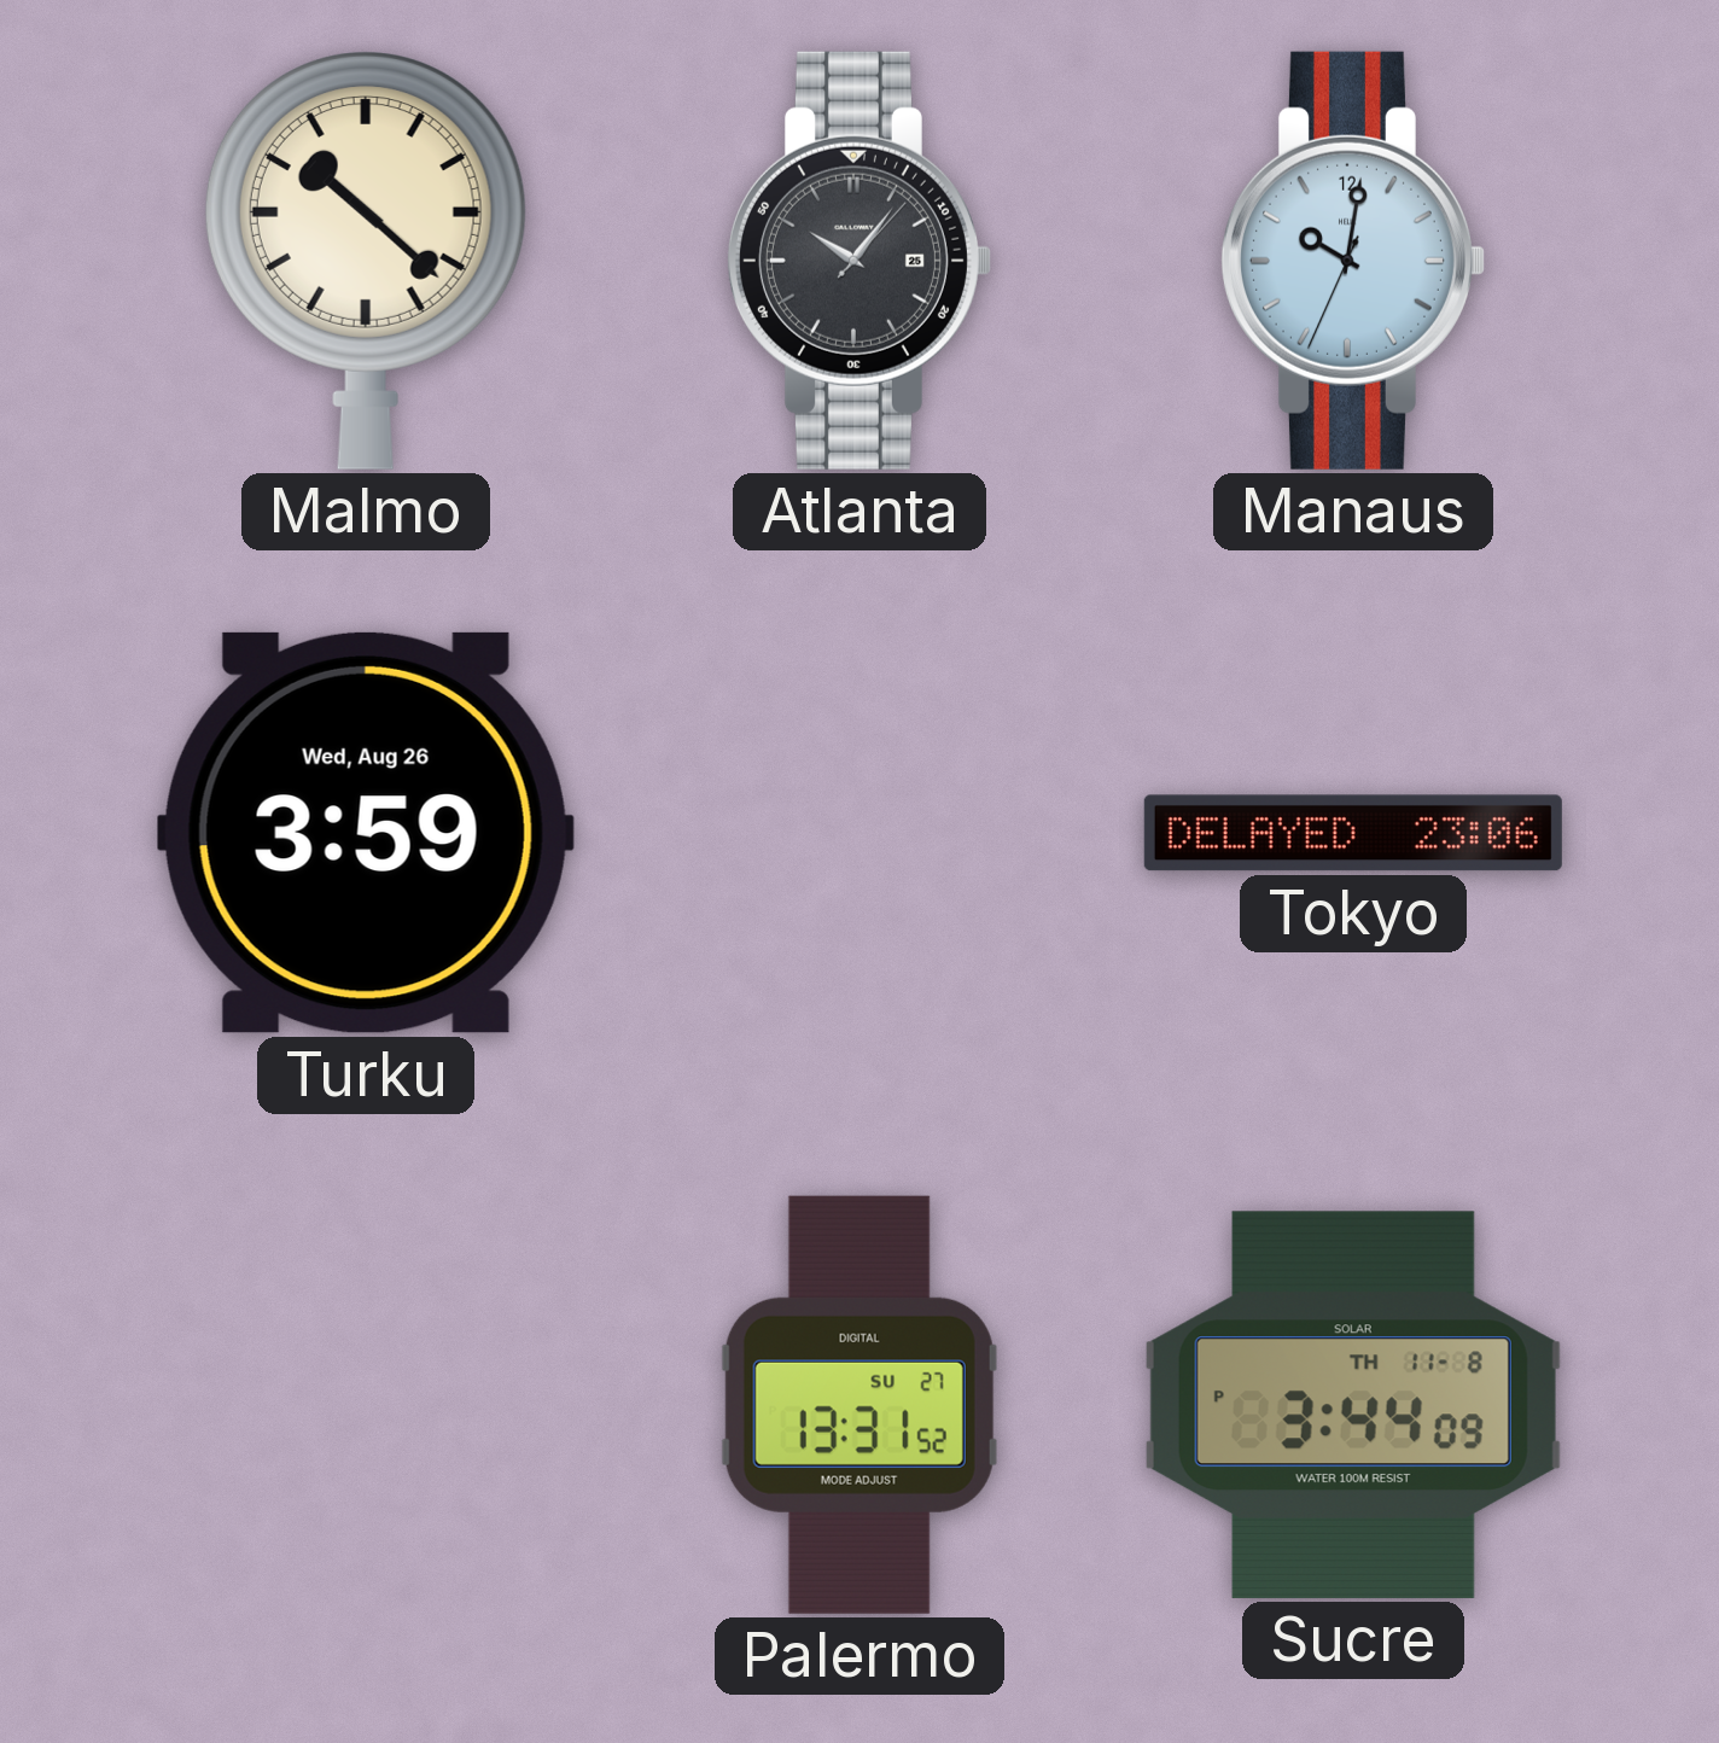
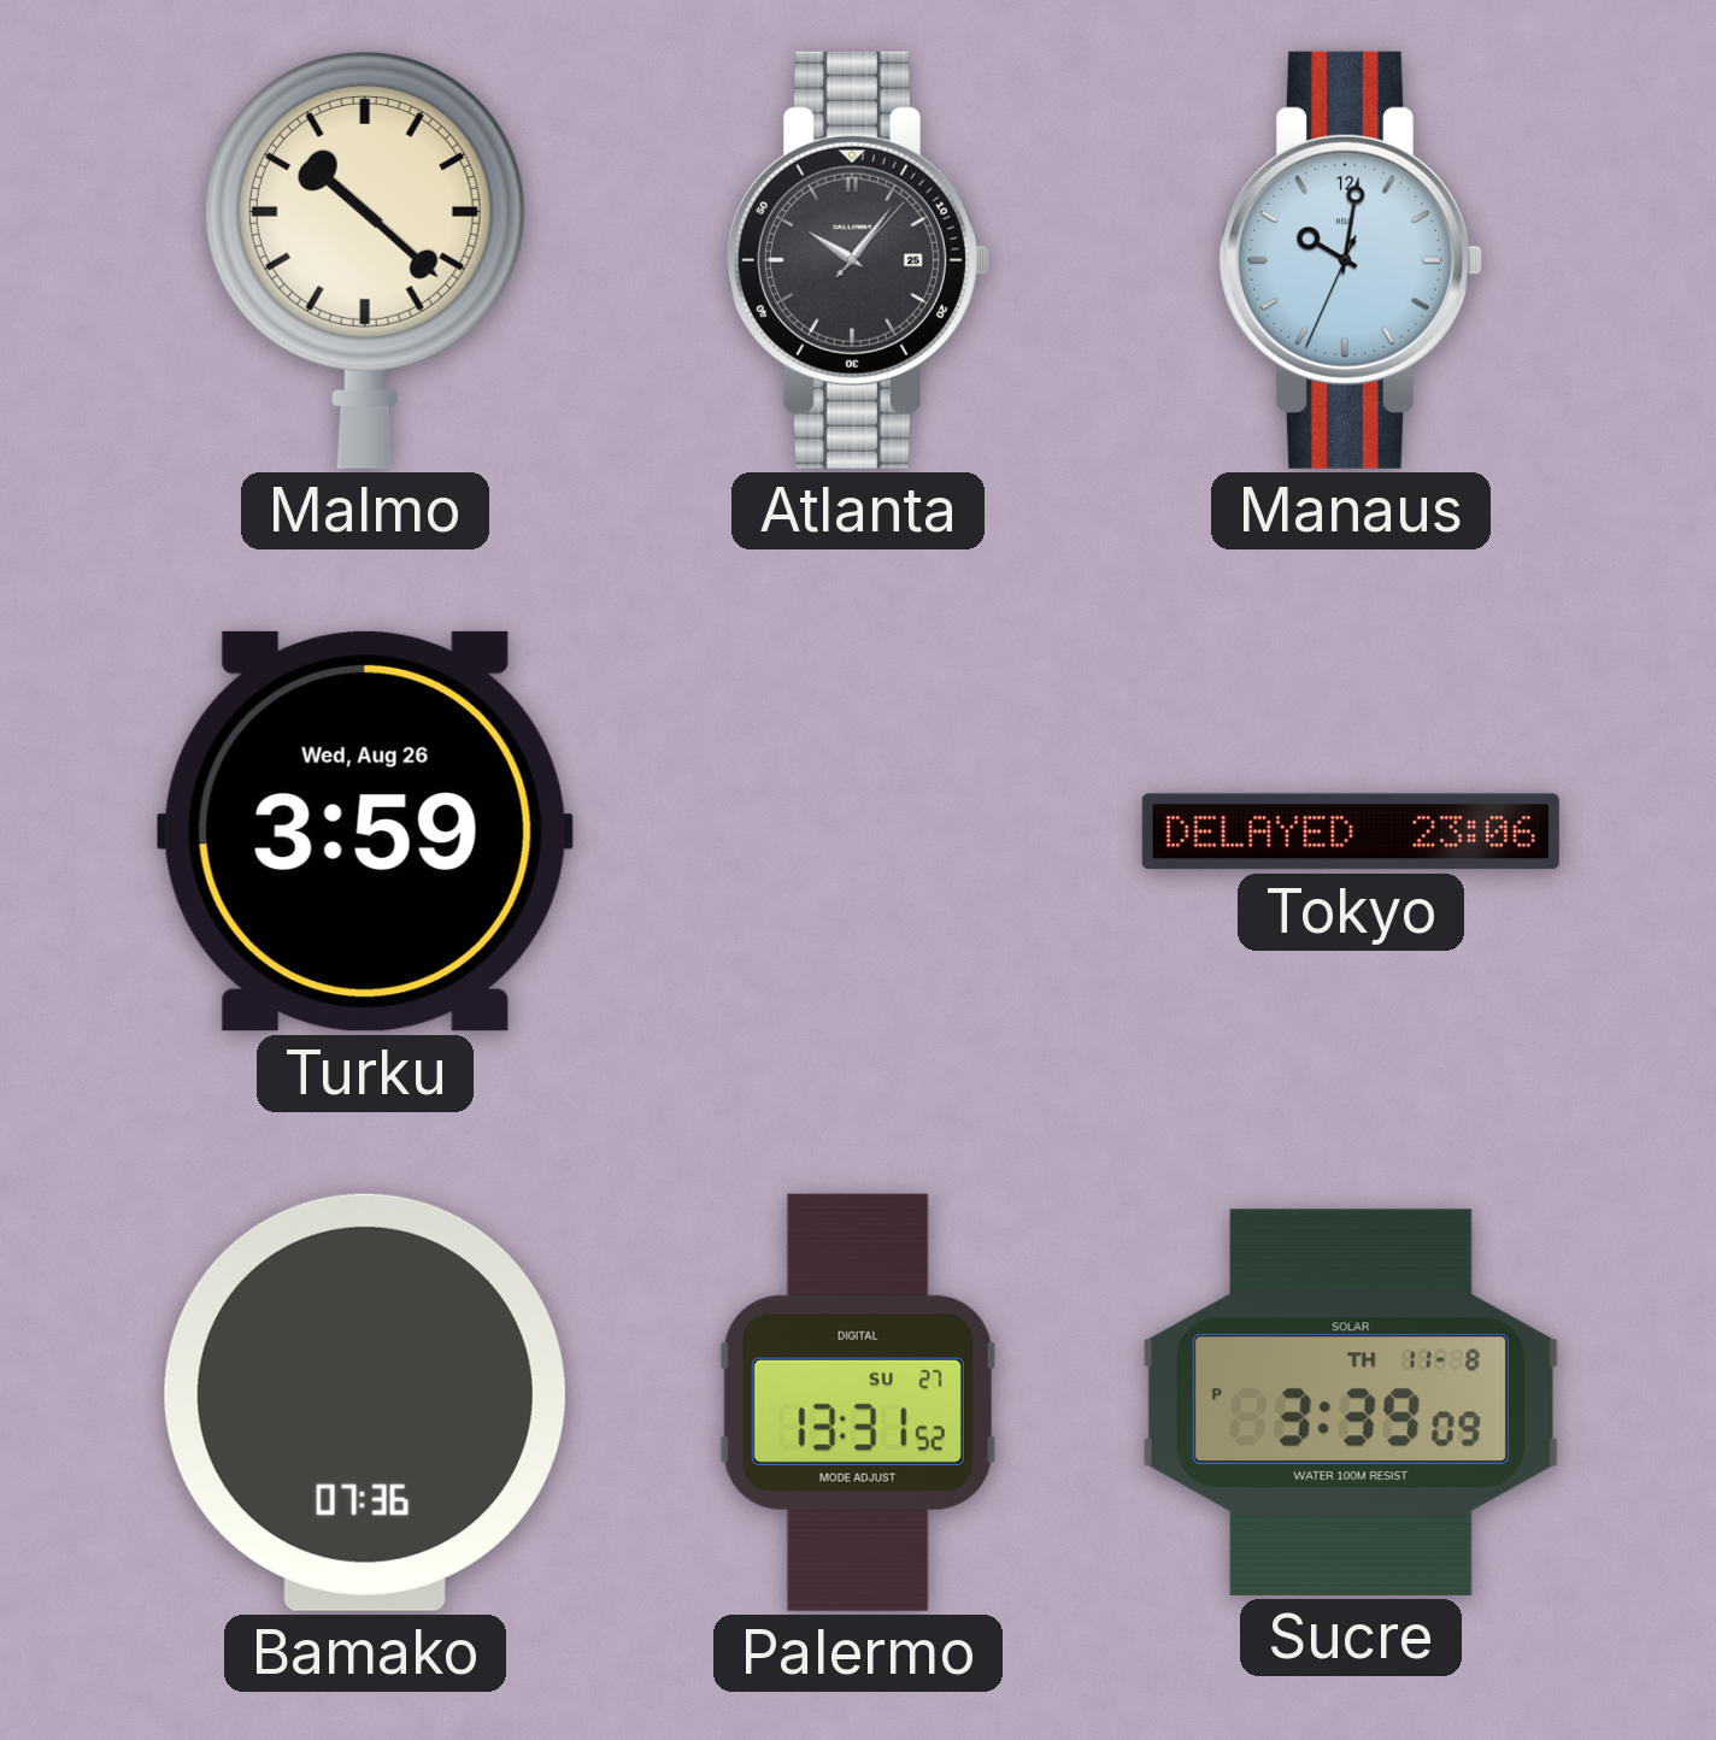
Bamako: none -> 07:36
Sucre: 3:44 -> 3:39
